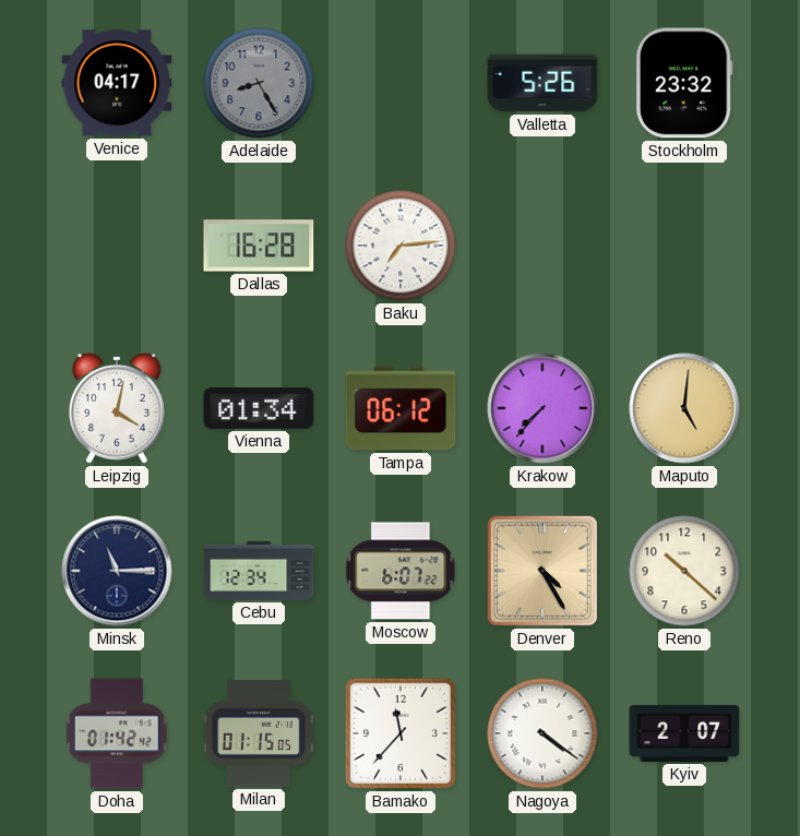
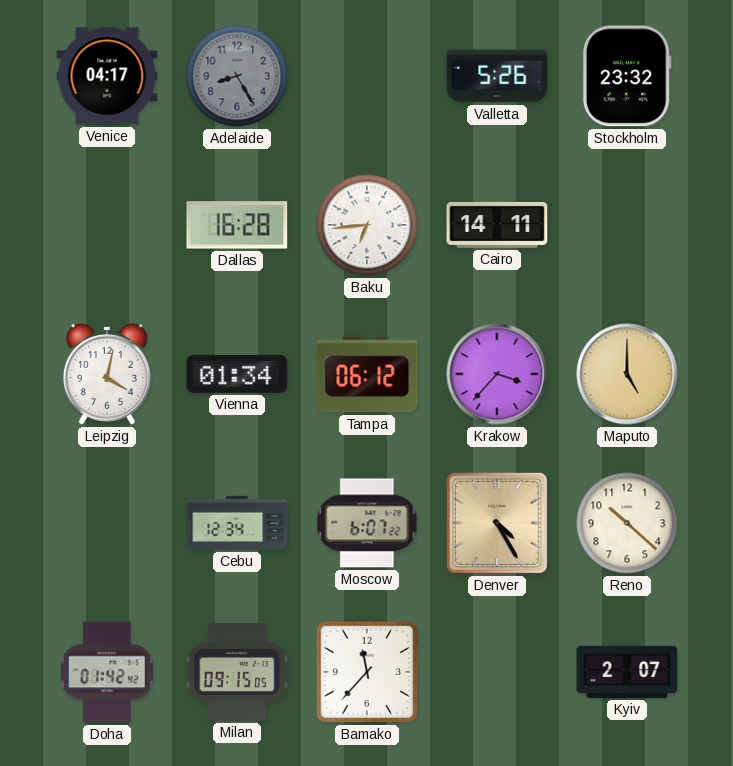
Baku: 7:14 -> 6:44
Cairo: none -> 14:11
Krakow: 7:37 -> 3:37
Maputo: 5:01 -> 5:00
Minsk: 11:15 -> none
Milan: 01:15 -> 09:15
Nagoya: 4:21 -> none
